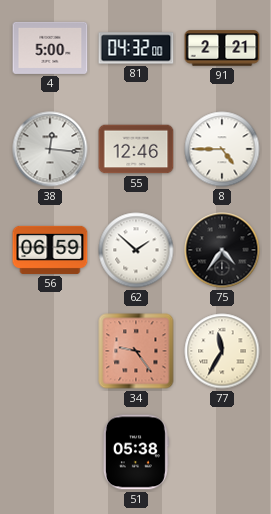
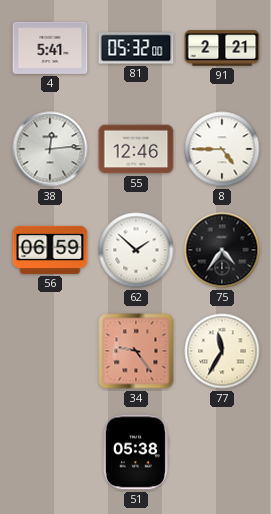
4: 5:00 -> 5:41
81: 04:32 -> 05:32
38: 12:16 -> 12:14
